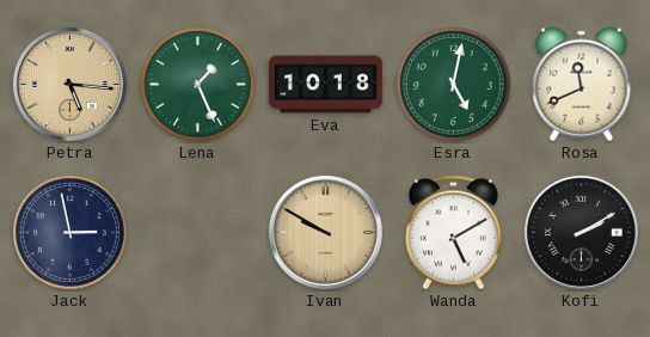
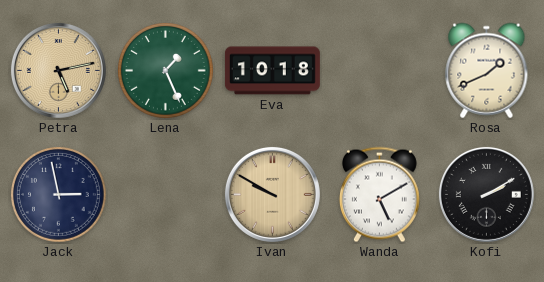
Petra: 5:16 -> 5:13
Esra: 5:02 -> none
Rosa: 11:41 -> 1:41
